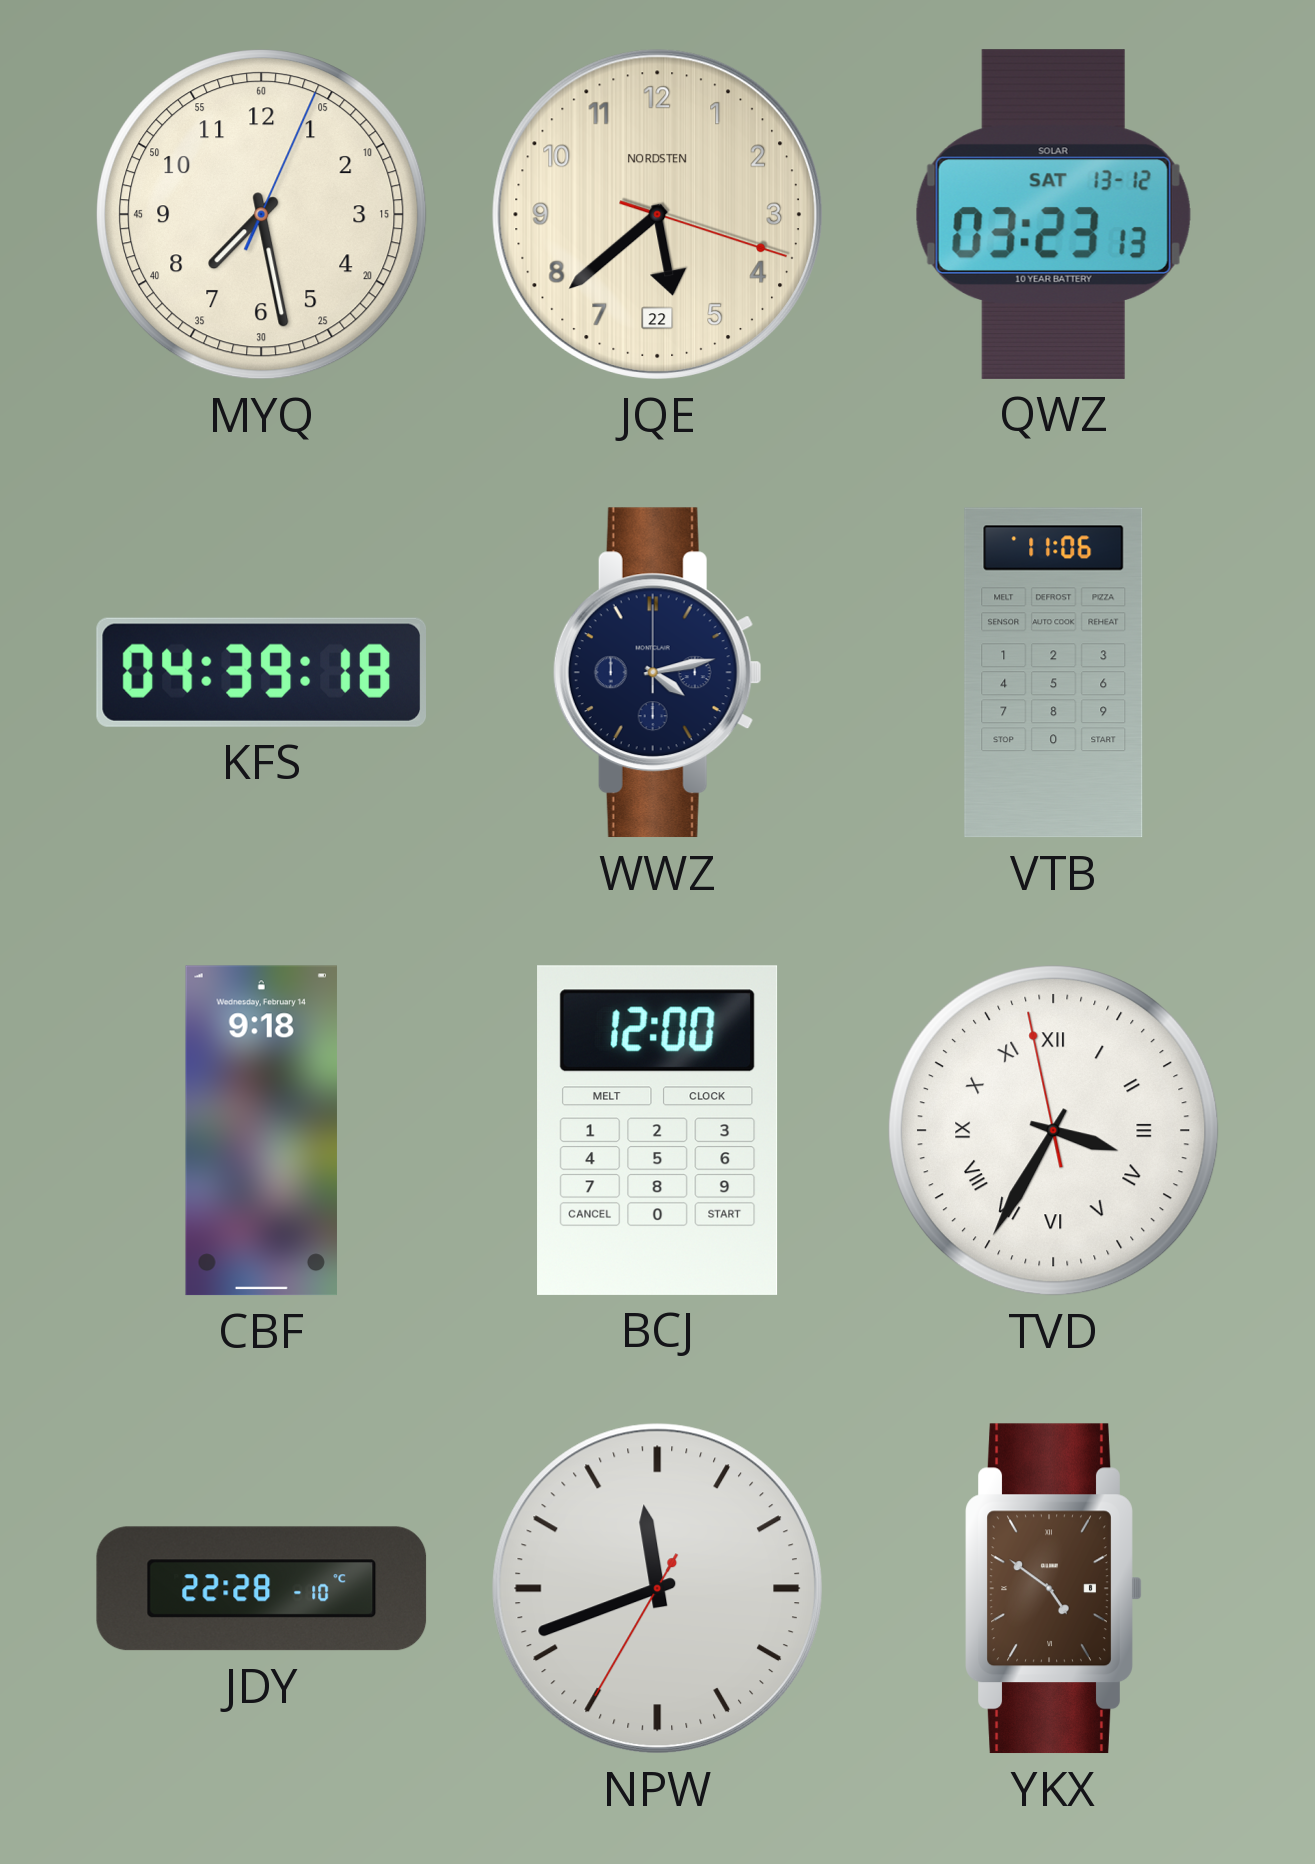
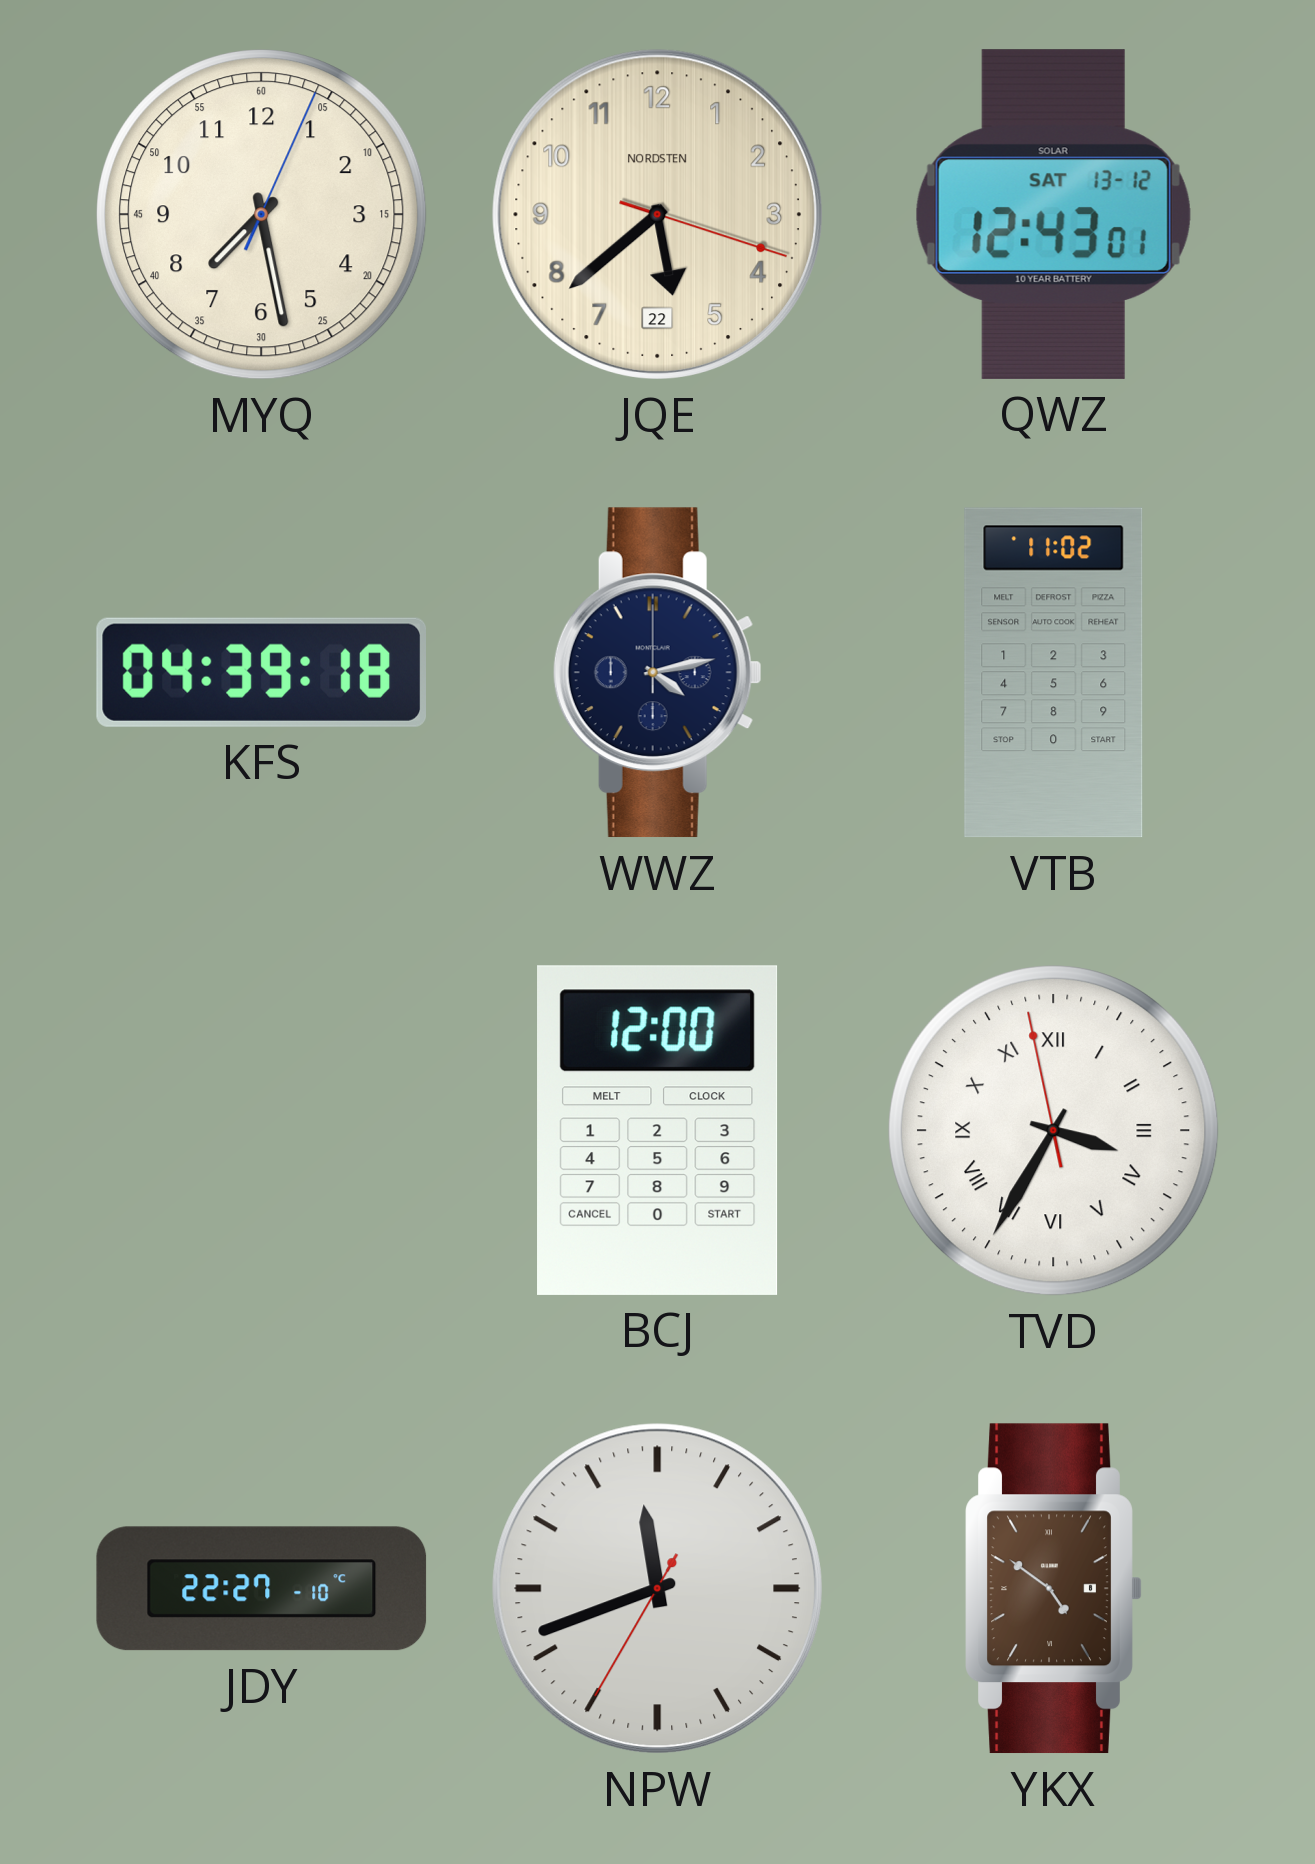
QWZ: 03:23 -> 12:43
VTB: 11:06 -> 11:02
CBF: 9:18 -> none
JDY: 22:28 -> 22:27
